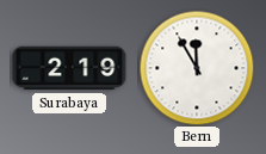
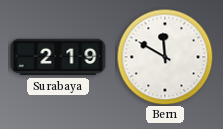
Bern: 11:55 -> 11:50
